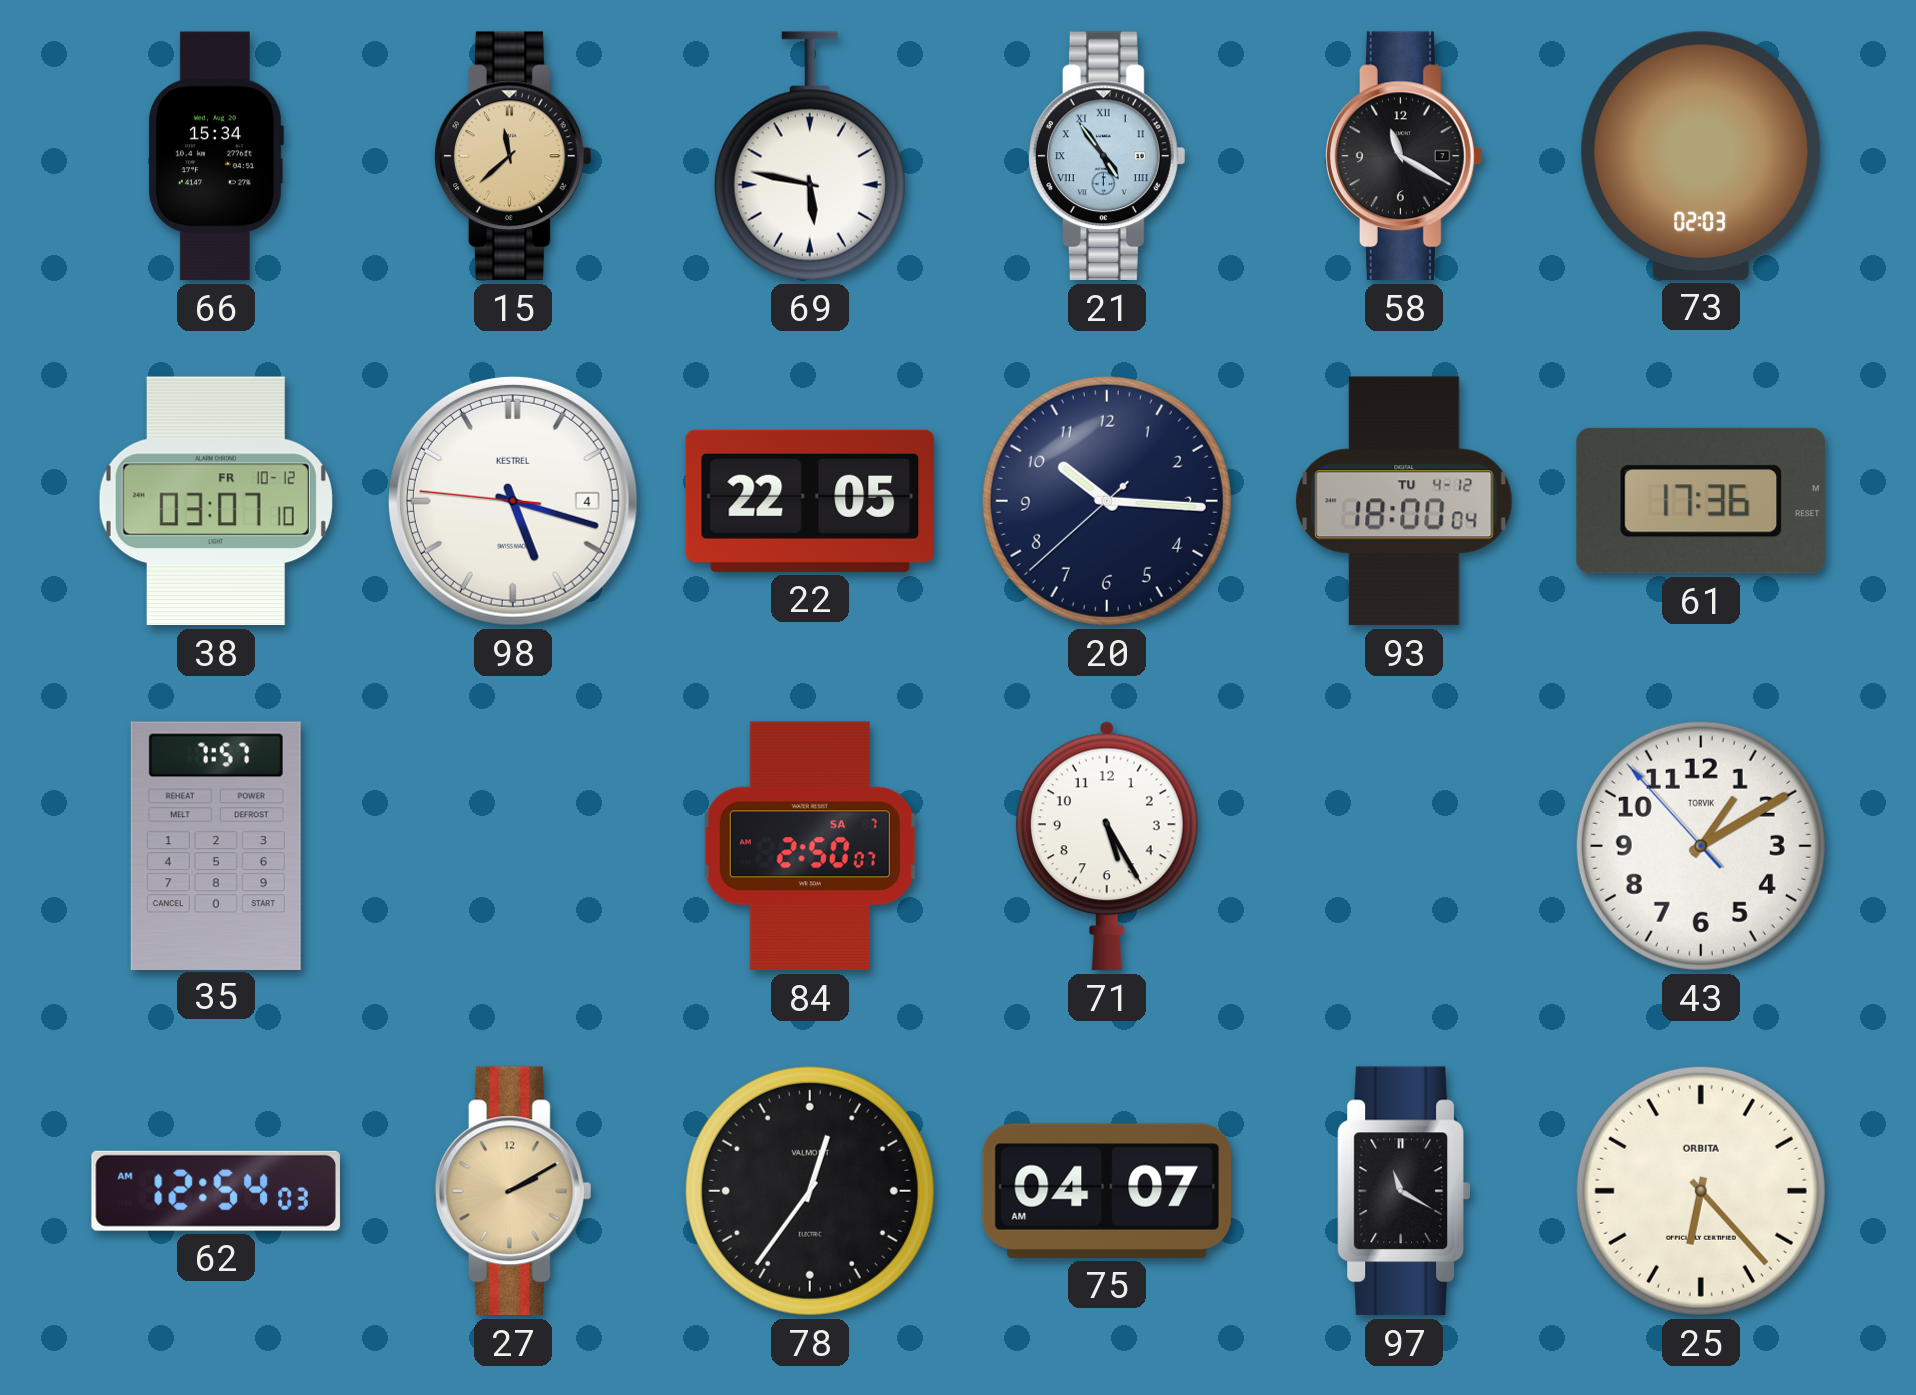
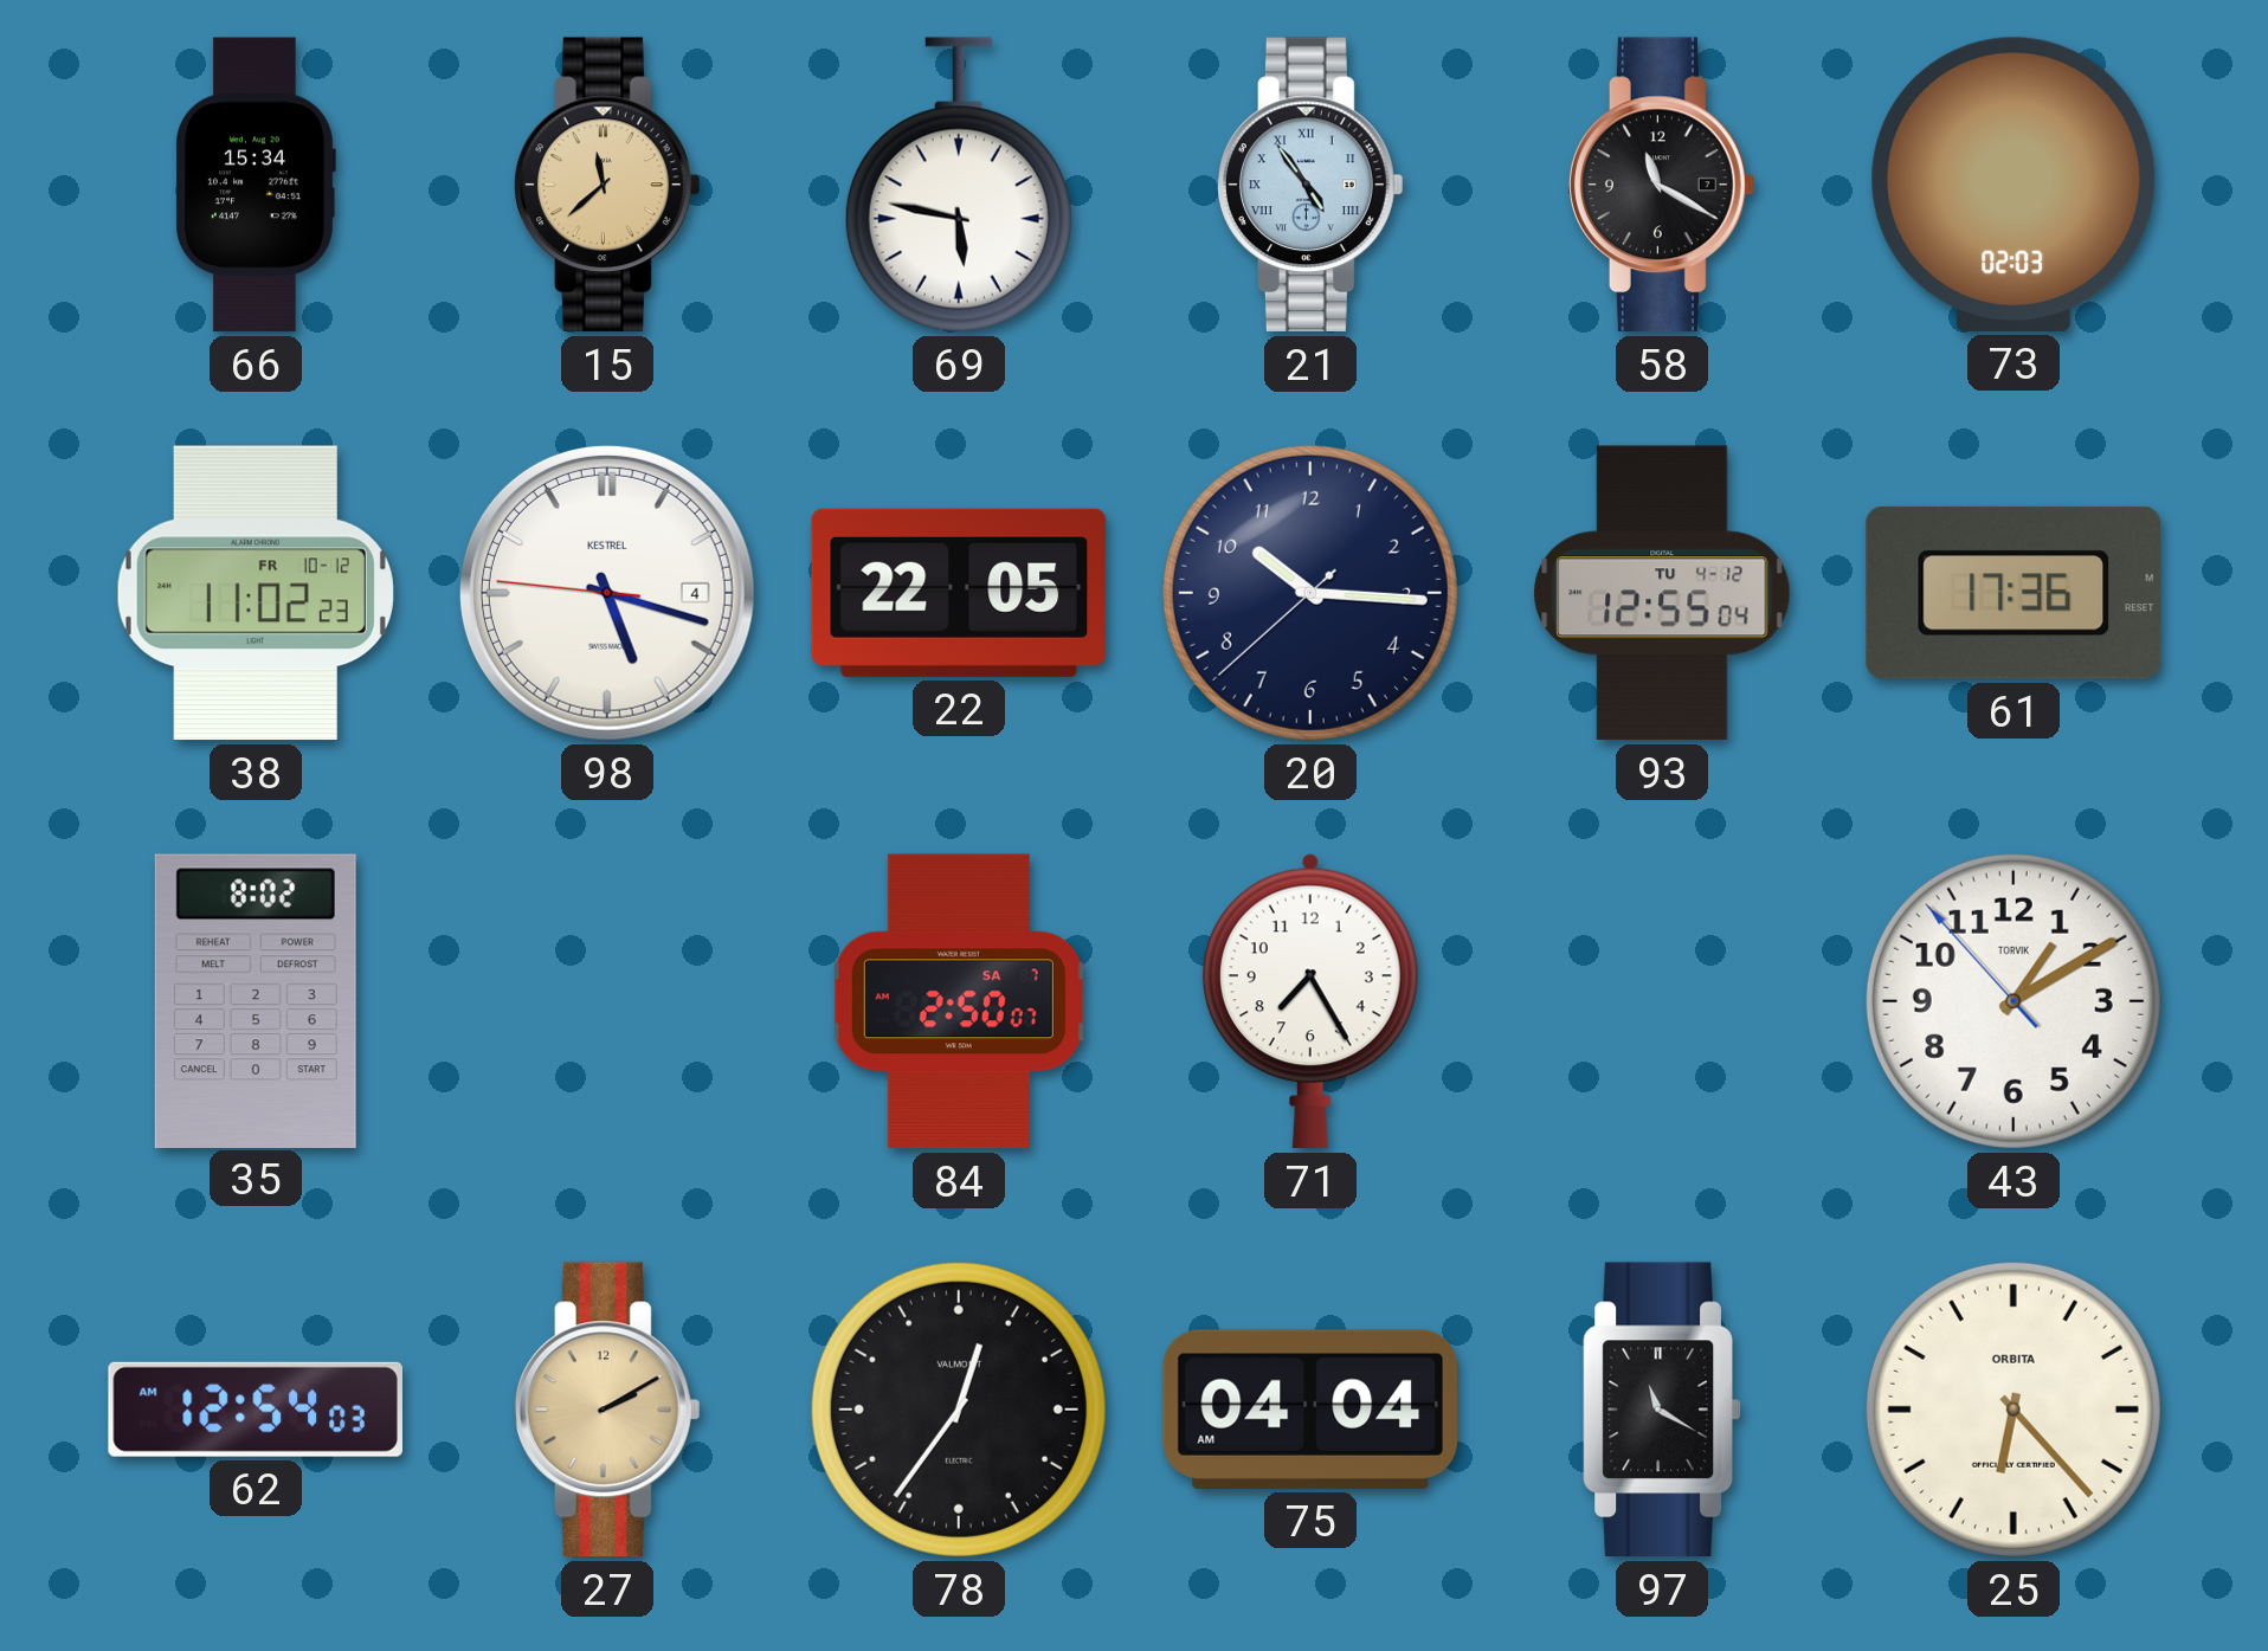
38: 03:07 -> 11:02
93: 18:00 -> 12:55
35: 7:57 -> 8:02
71: 5:25 -> 7:25
75: 04:07 -> 04:04
